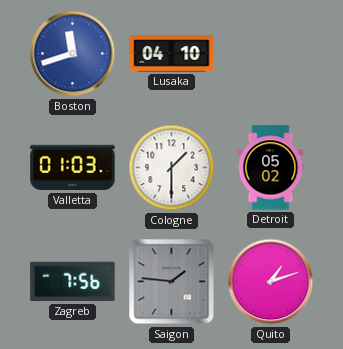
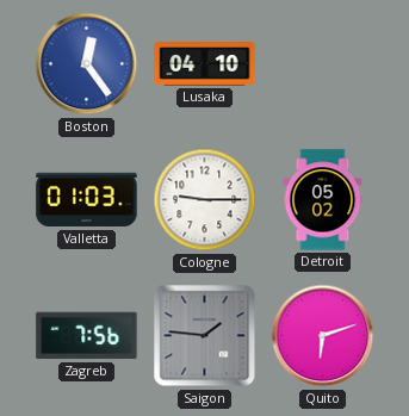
Boston: 11:42 -> 12:24
Cologne: 1:30 -> 9:15
Quito: 1:12 -> 6:12
